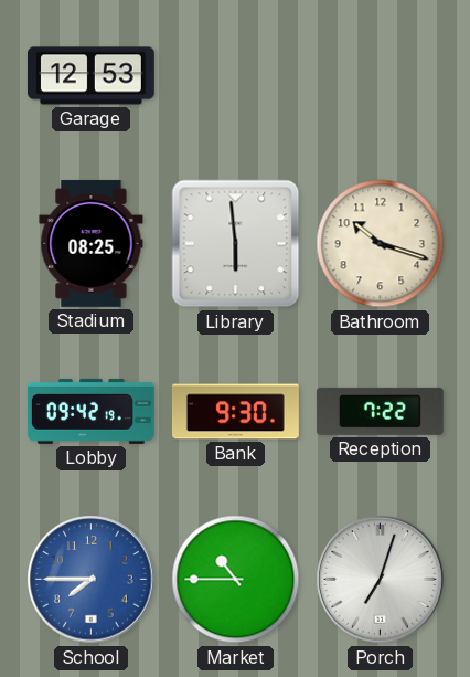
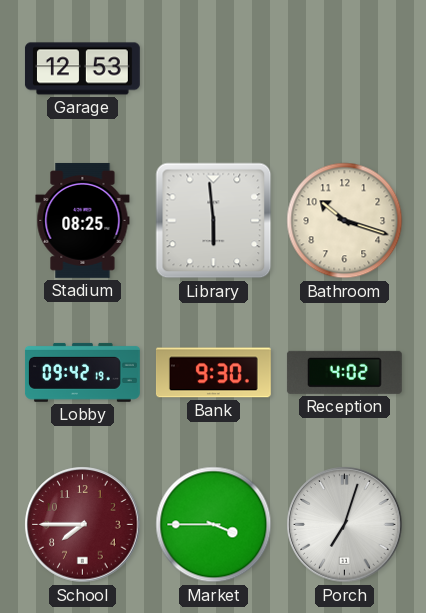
Reception: 7:22 -> 4:02
School dial: blue -> burgundy
Market: 10:45 -> 3:45
